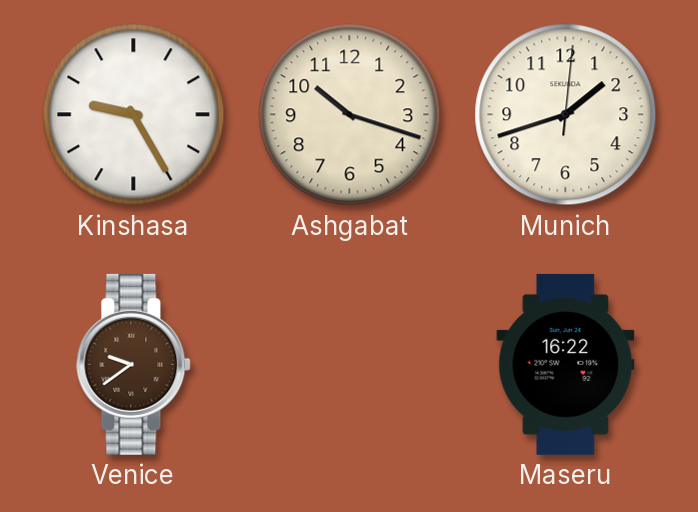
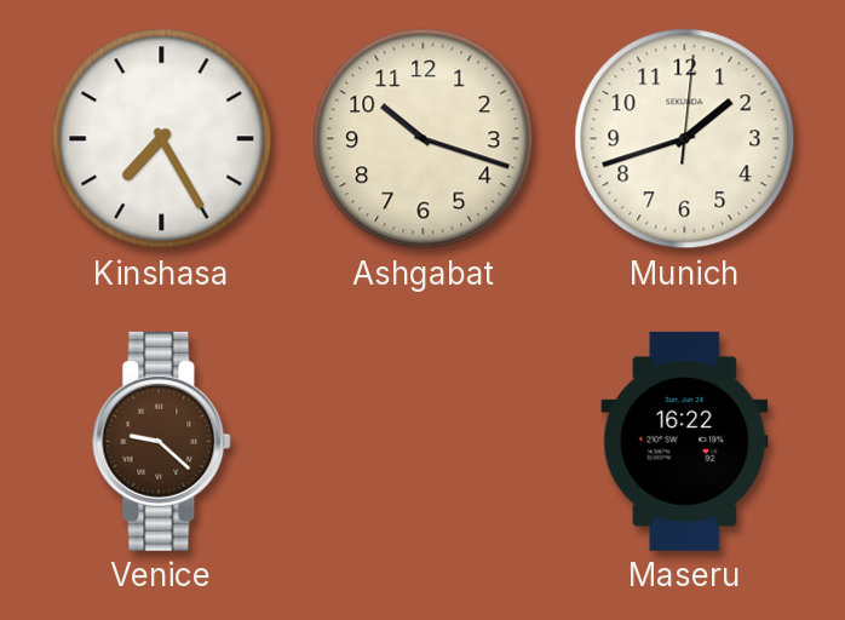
Kinshasa: 9:25 -> 7:25
Venice: 9:39 -> 9:22
